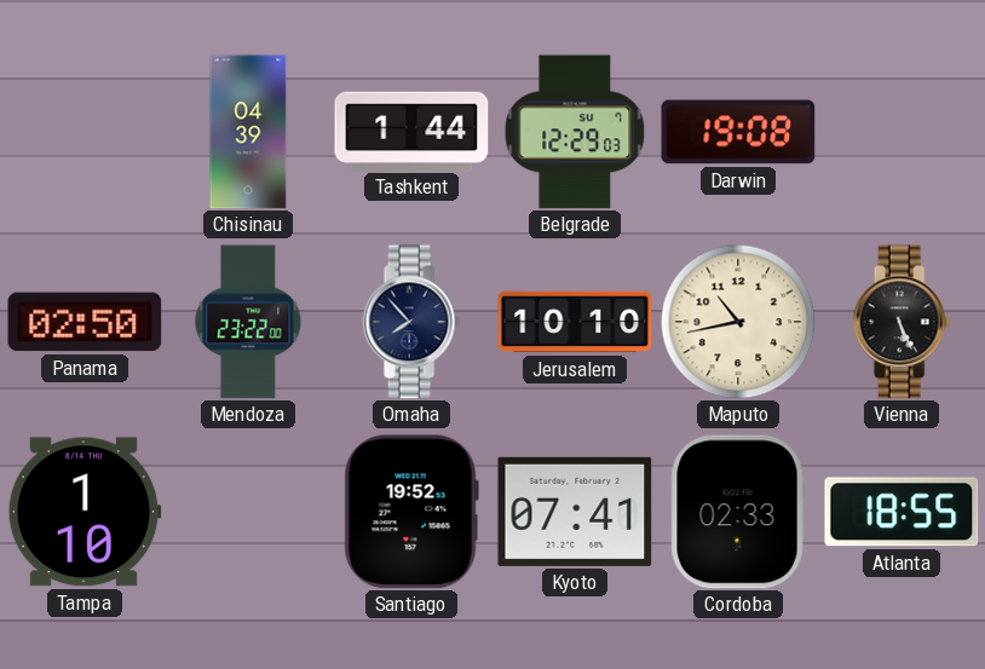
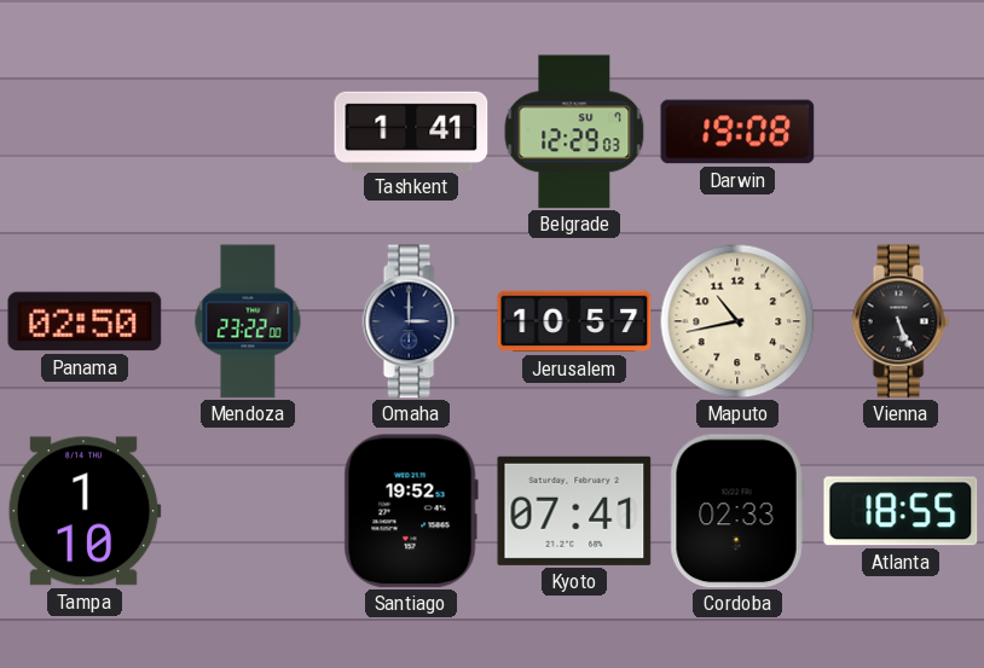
Chisinau: 04:39 -> none
Tashkent: 1:44 -> 1:41
Omaha: 7:53 -> 3:00
Jerusalem: 10:10 -> 10:57
